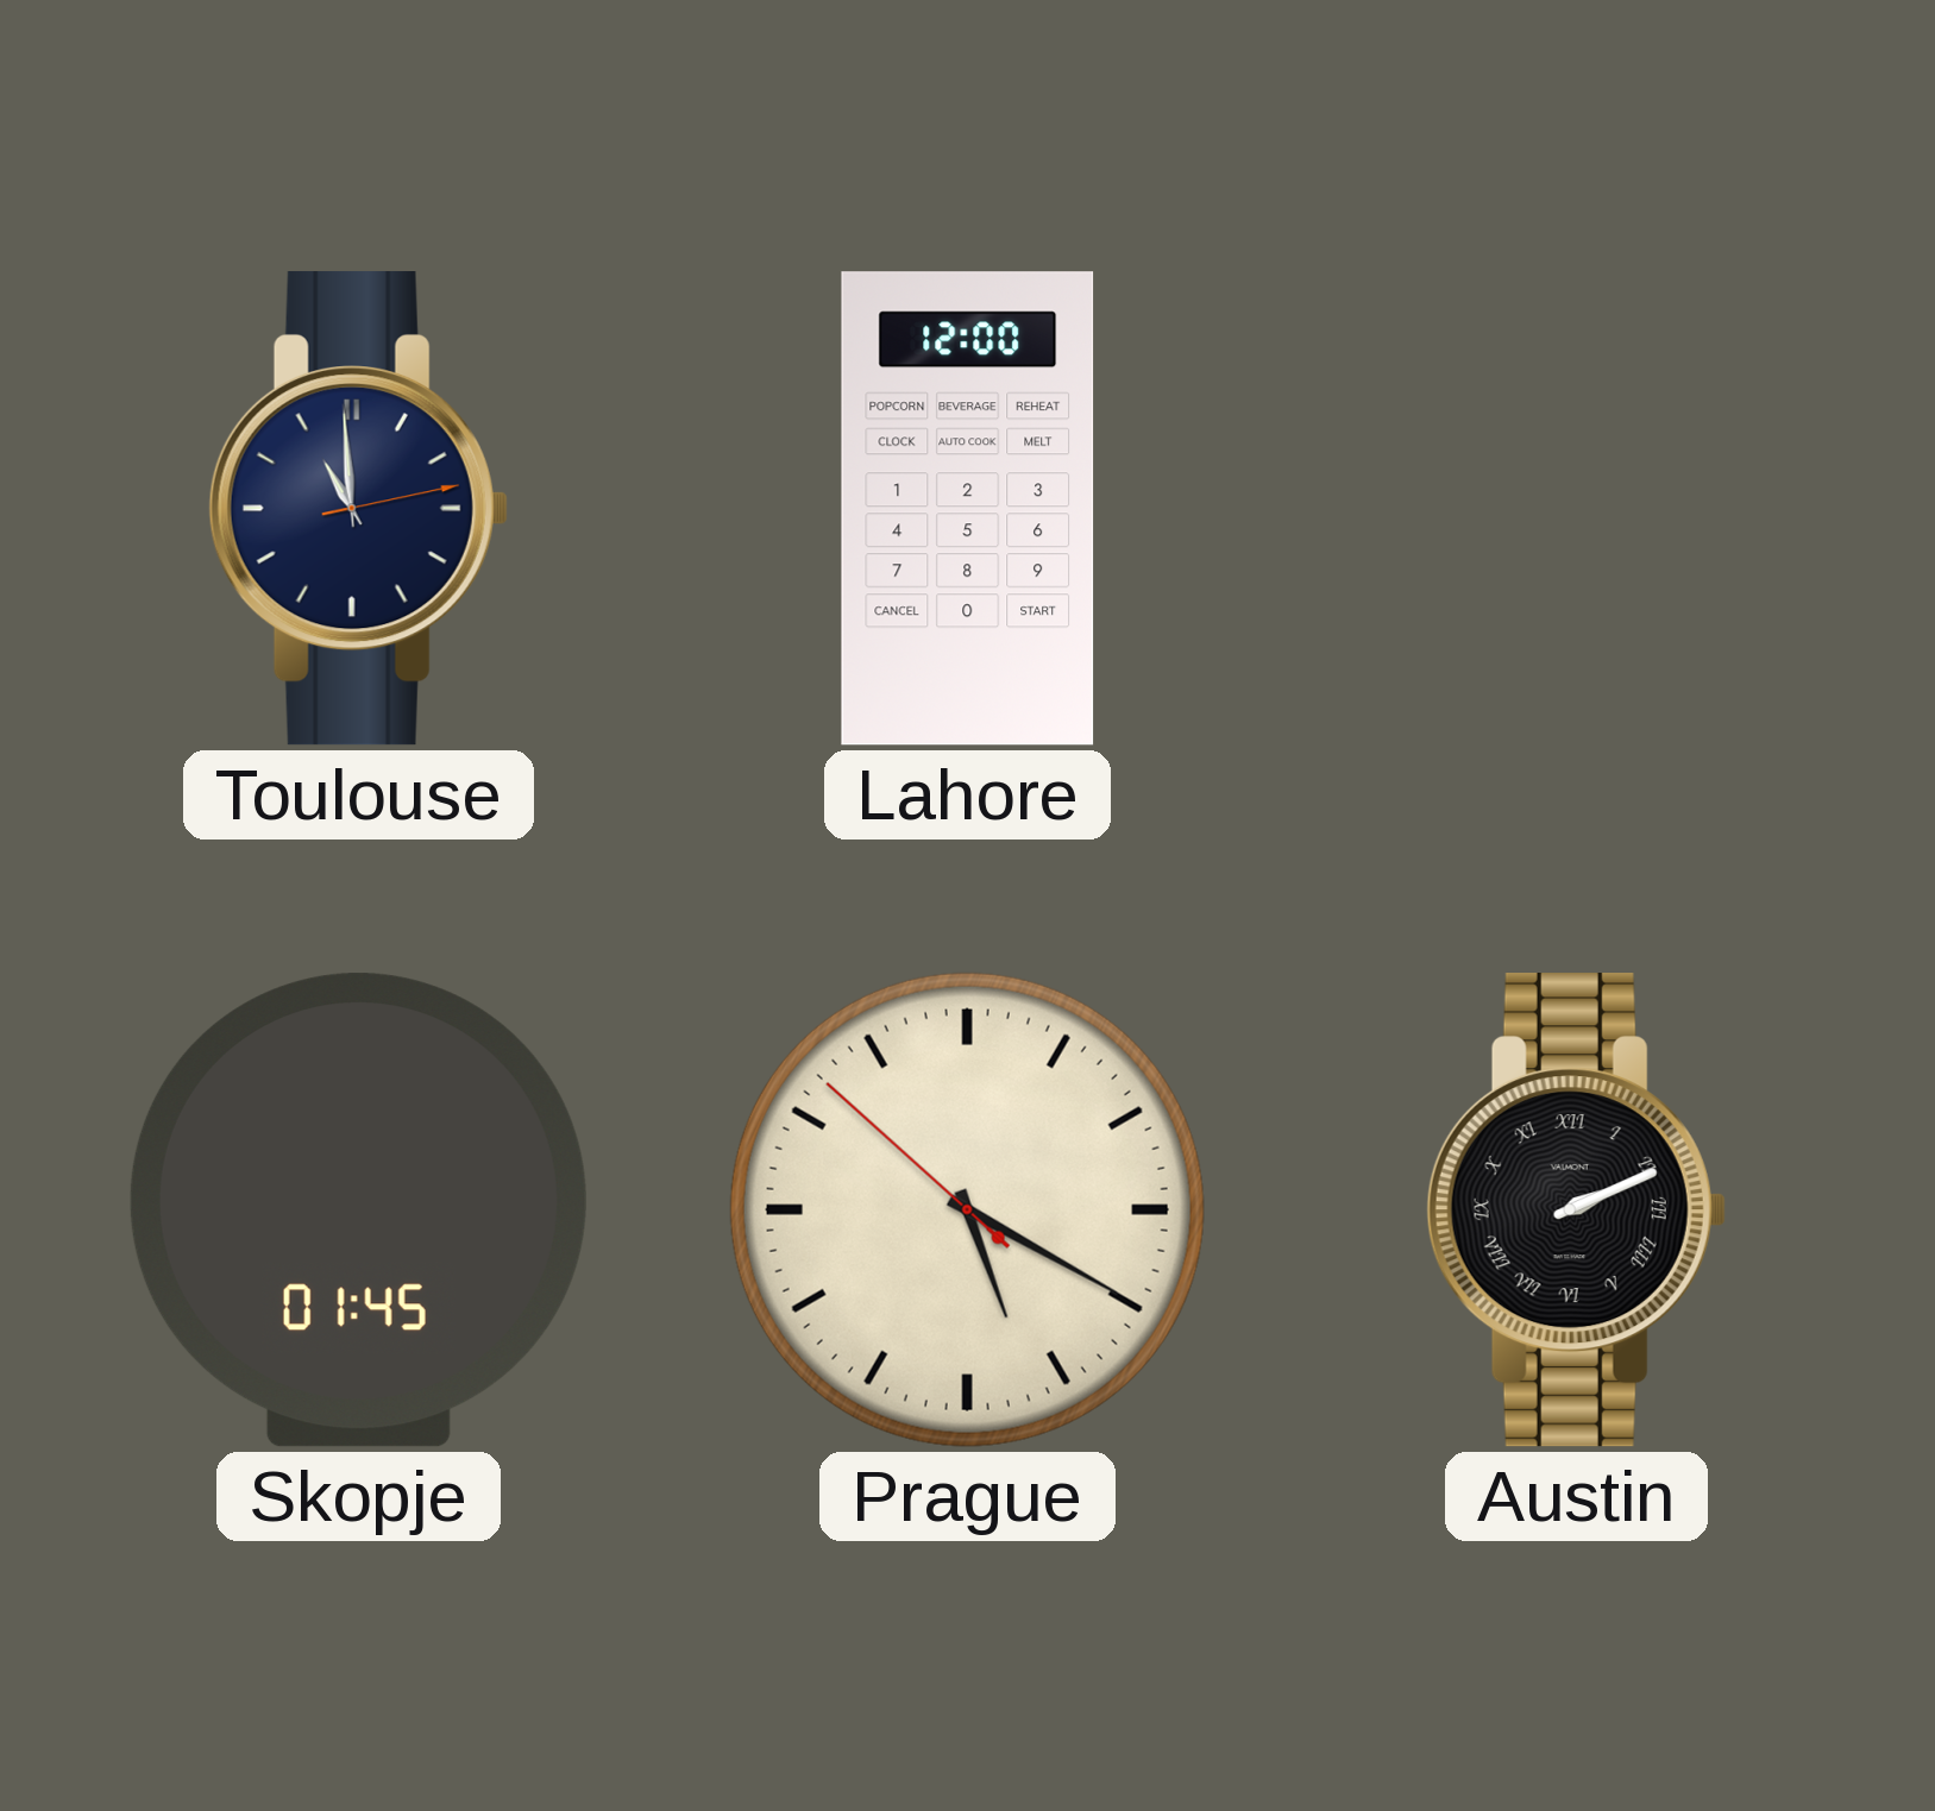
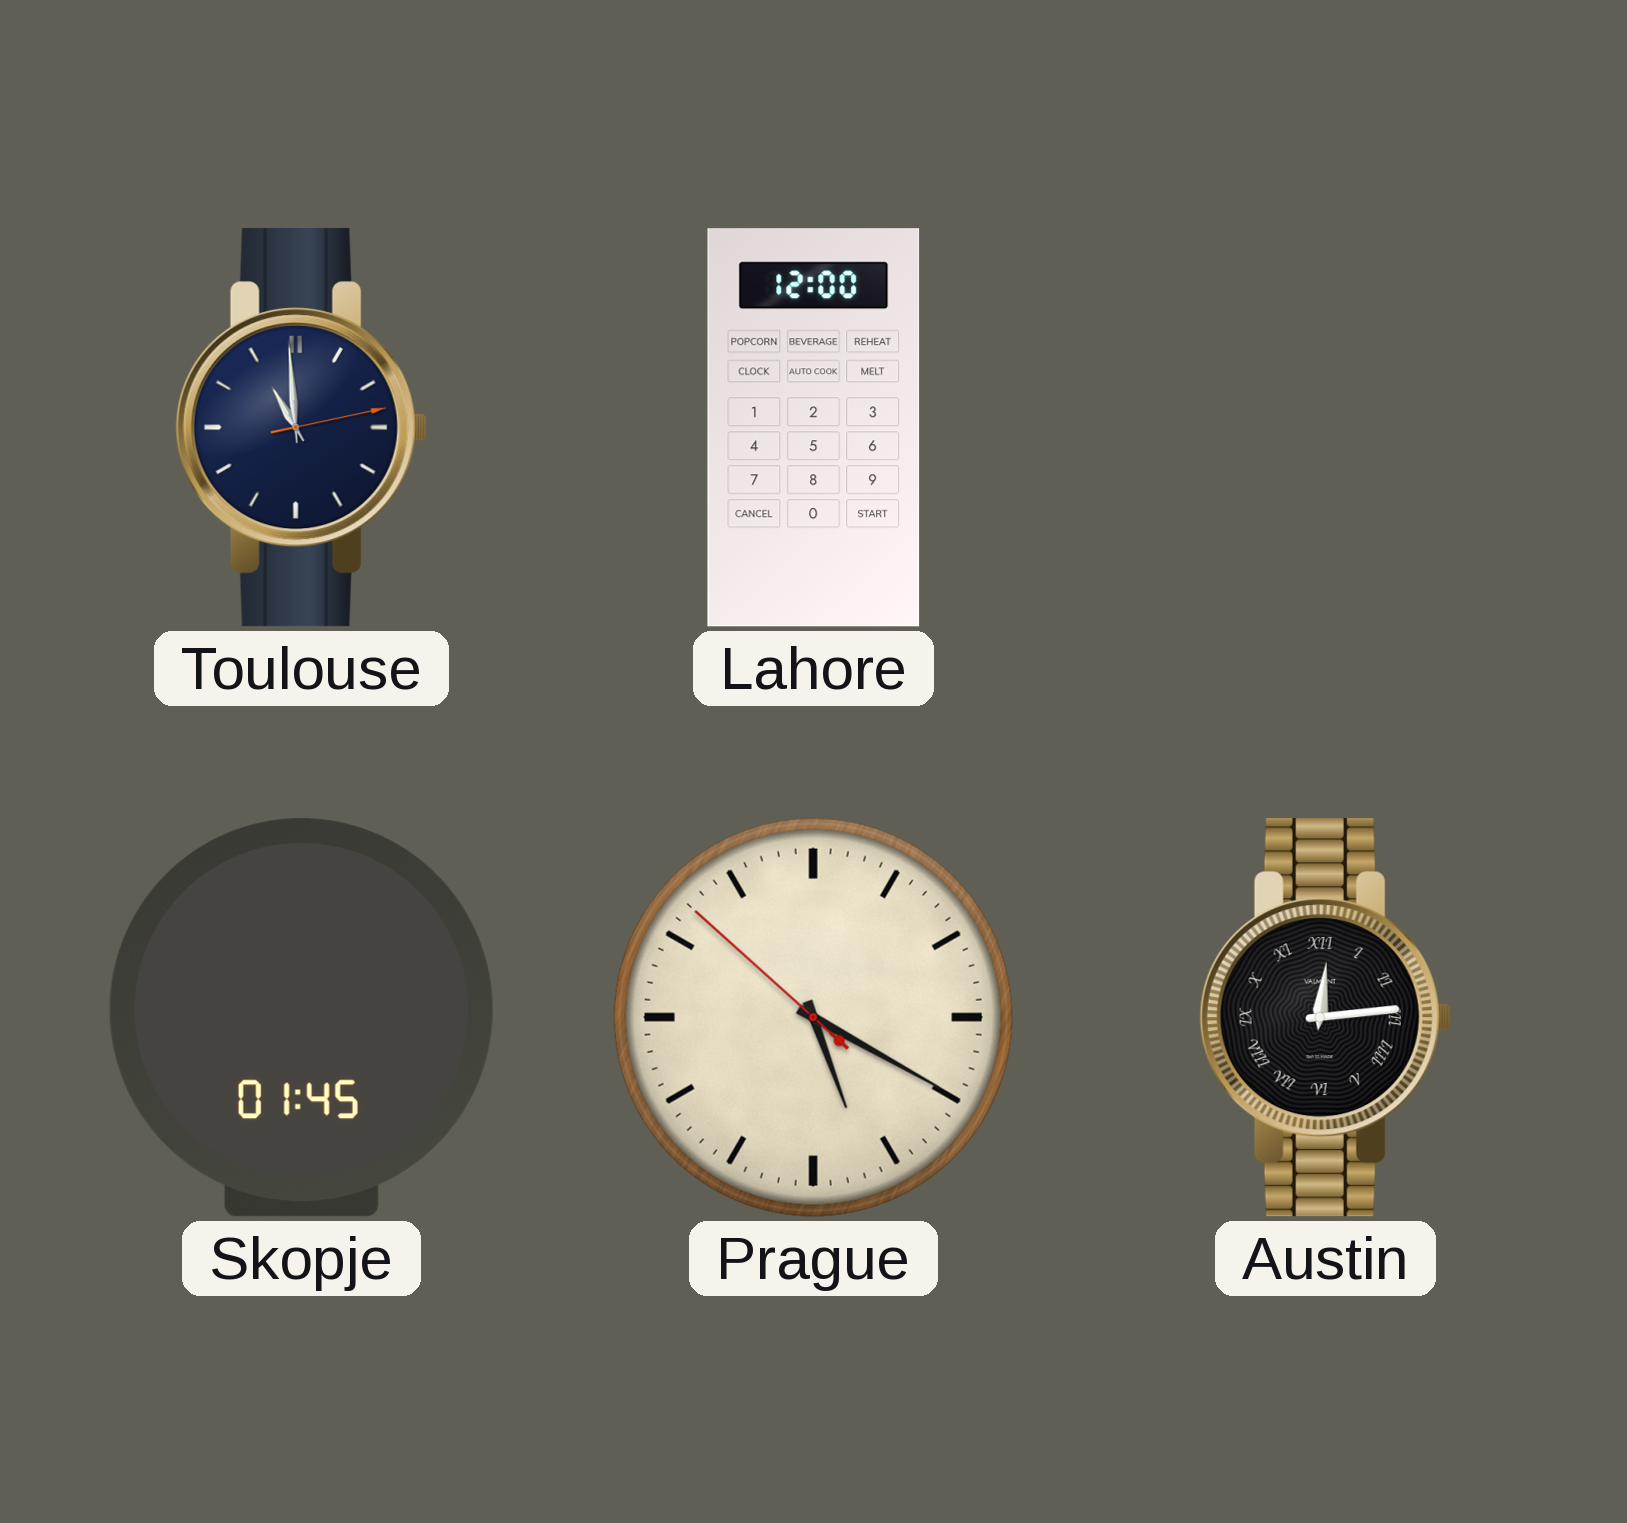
Austin: 2:11 -> 12:14
